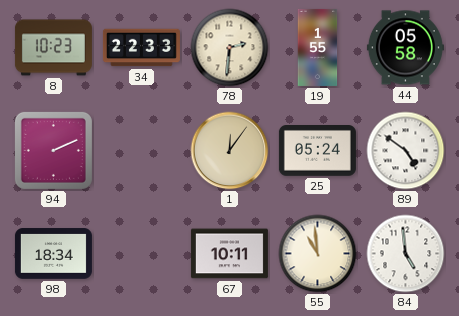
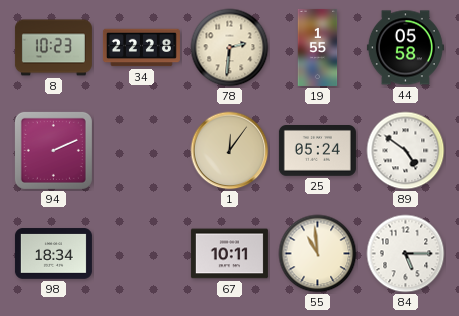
34: 22:33 -> 22:28
84: 4:59 -> 5:15
